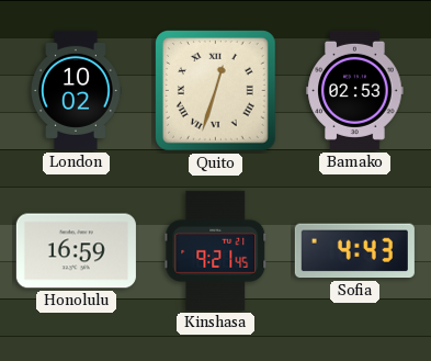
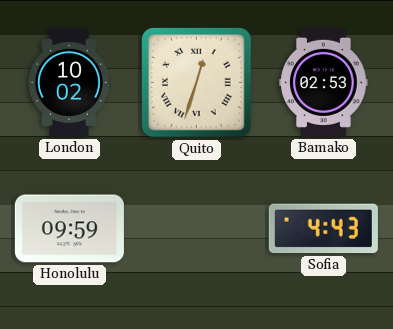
Honolulu: 16:59 -> 09:59
Kinshasa: 9:21 -> none
